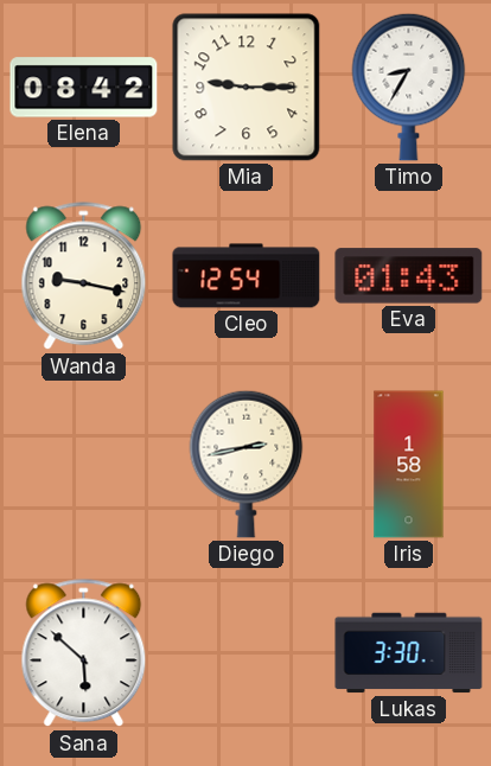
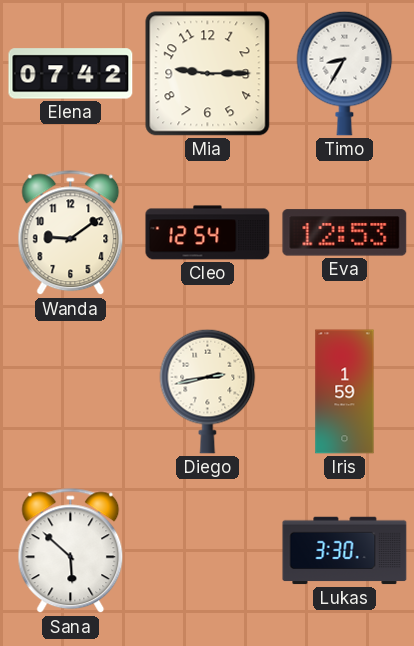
Elena: 08:42 -> 07:42
Wanda: 9:17 -> 9:09
Eva: 01:43 -> 12:53
Iris: 1:58 -> 1:59
